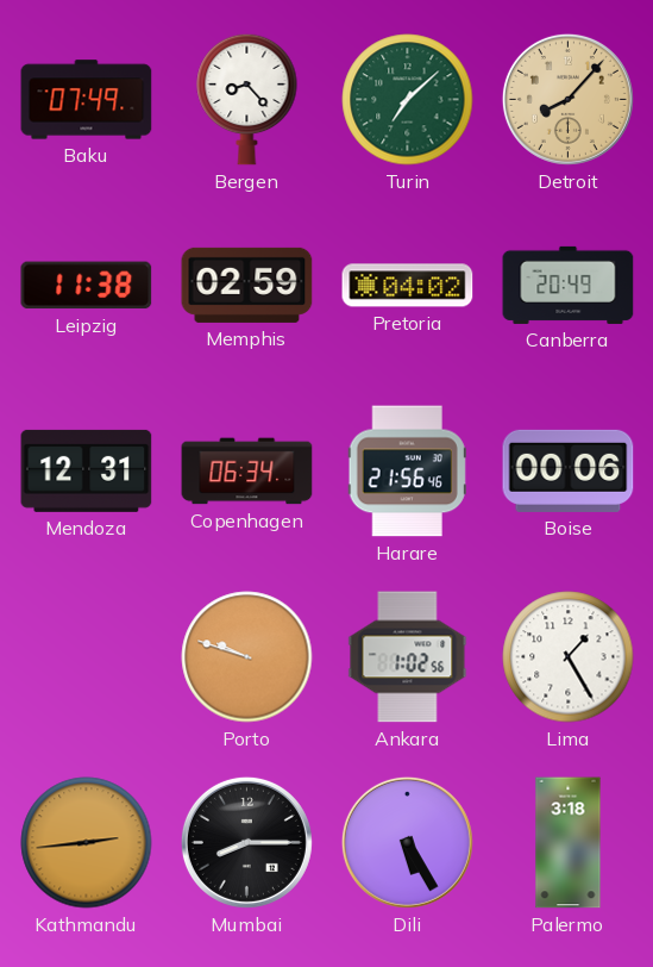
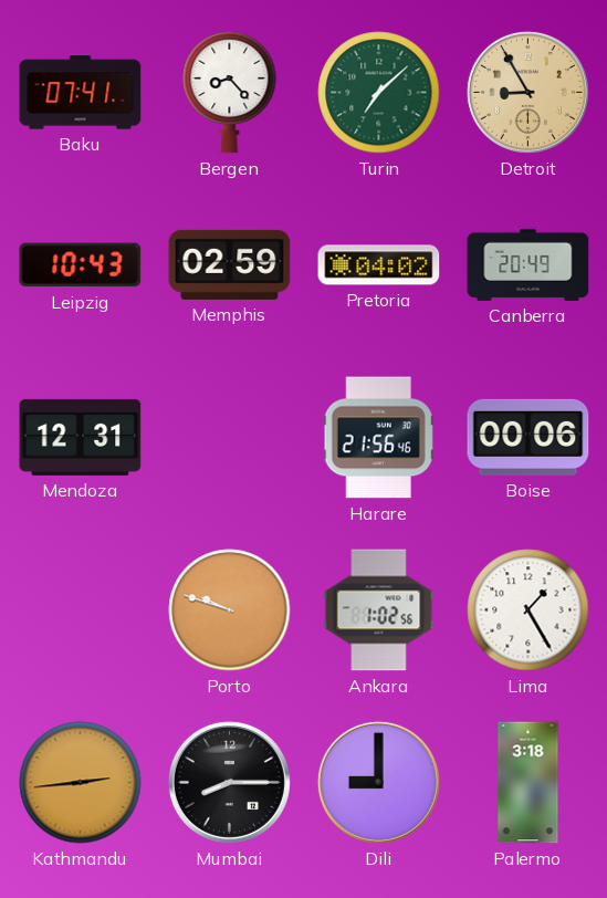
Baku: 07:49 -> 07:41
Detroit: 8:07 -> 8:55
Leipzig: 11:38 -> 10:43
Copenhagen: 06:34 -> none
Dili: 5:25 -> 9:00
